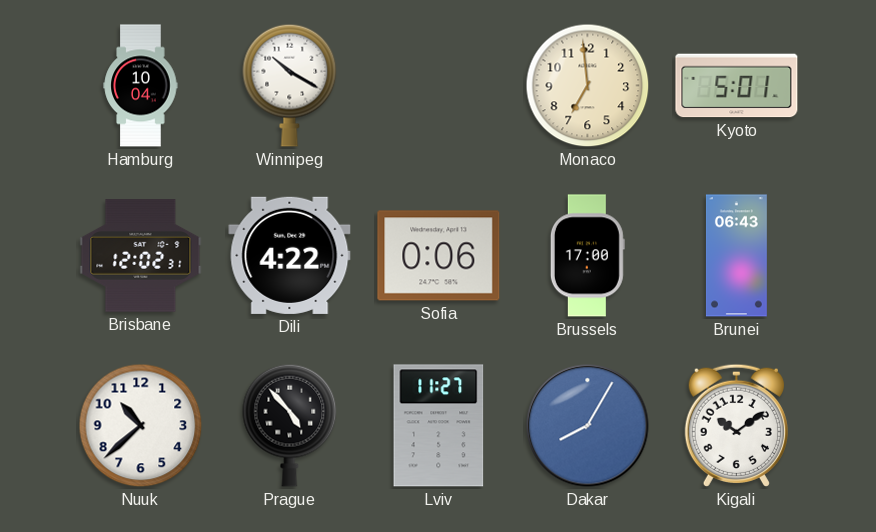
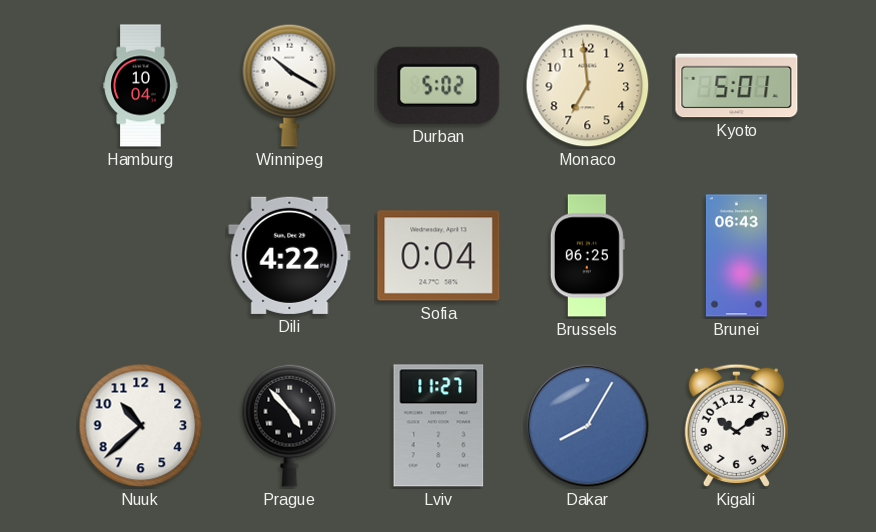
Durban: none -> 5:02
Brisbane: 12:02 -> none
Sofia: 0:06 -> 0:04
Brussels: 17:00 -> 06:25
